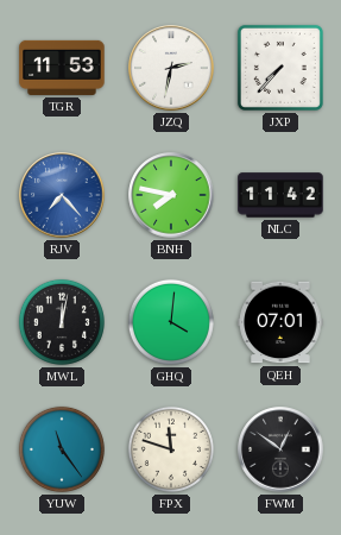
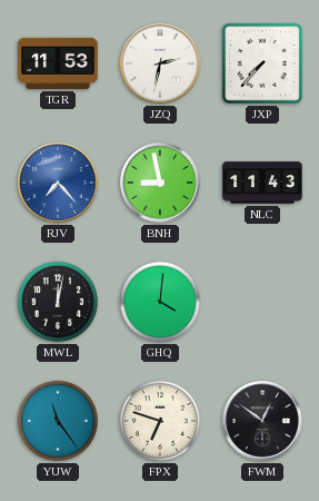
BNH: 7:47 -> 8:58
NLC: 11:42 -> 11:43
QEH: 07:01 -> none
FPX: 11:48 -> 6:48
